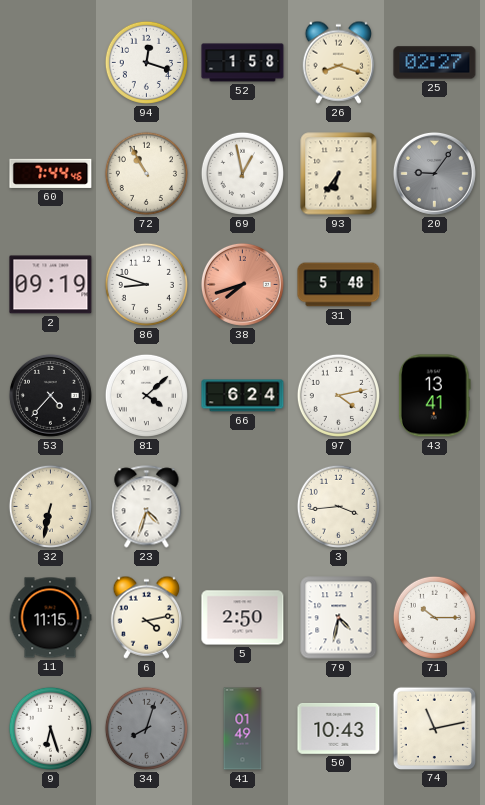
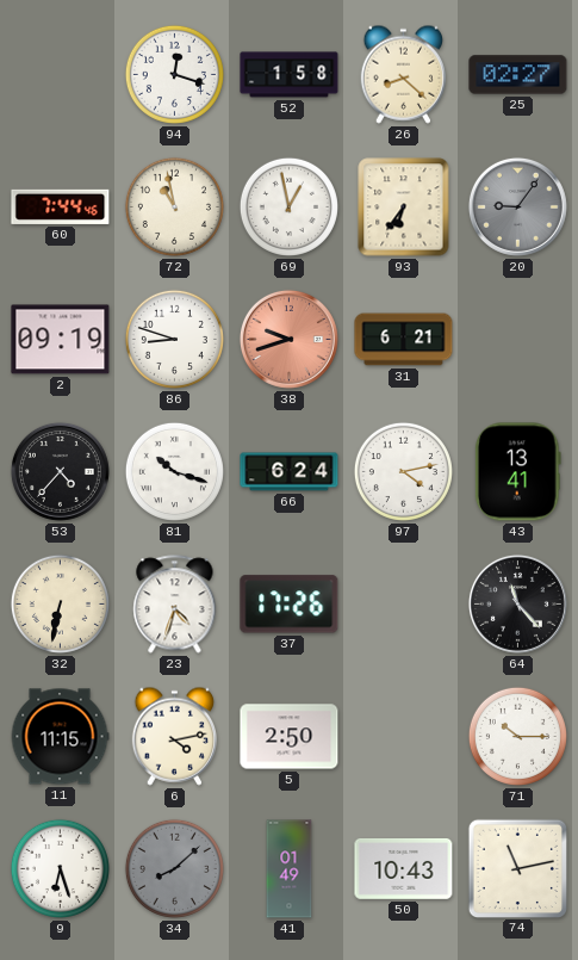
26: 8:18 -> 8:22
72: 10:55 -> 10:58
38: 7:42 -> 9:42
31: 5:48 -> 6:21
81: 4:08 -> 10:18
37: none -> 17:26
3: 3:44 -> none
64: none -> 11:23
79: 4:32 -> none
34: 8:03 -> 8:08
